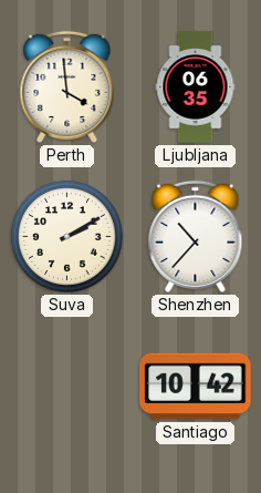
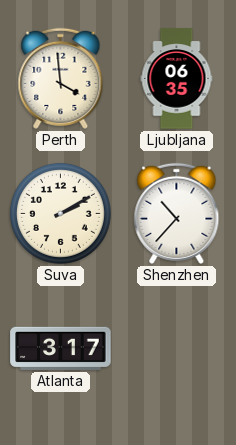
Atlanta: none -> 3:17
Santiago: 10:42 -> none
